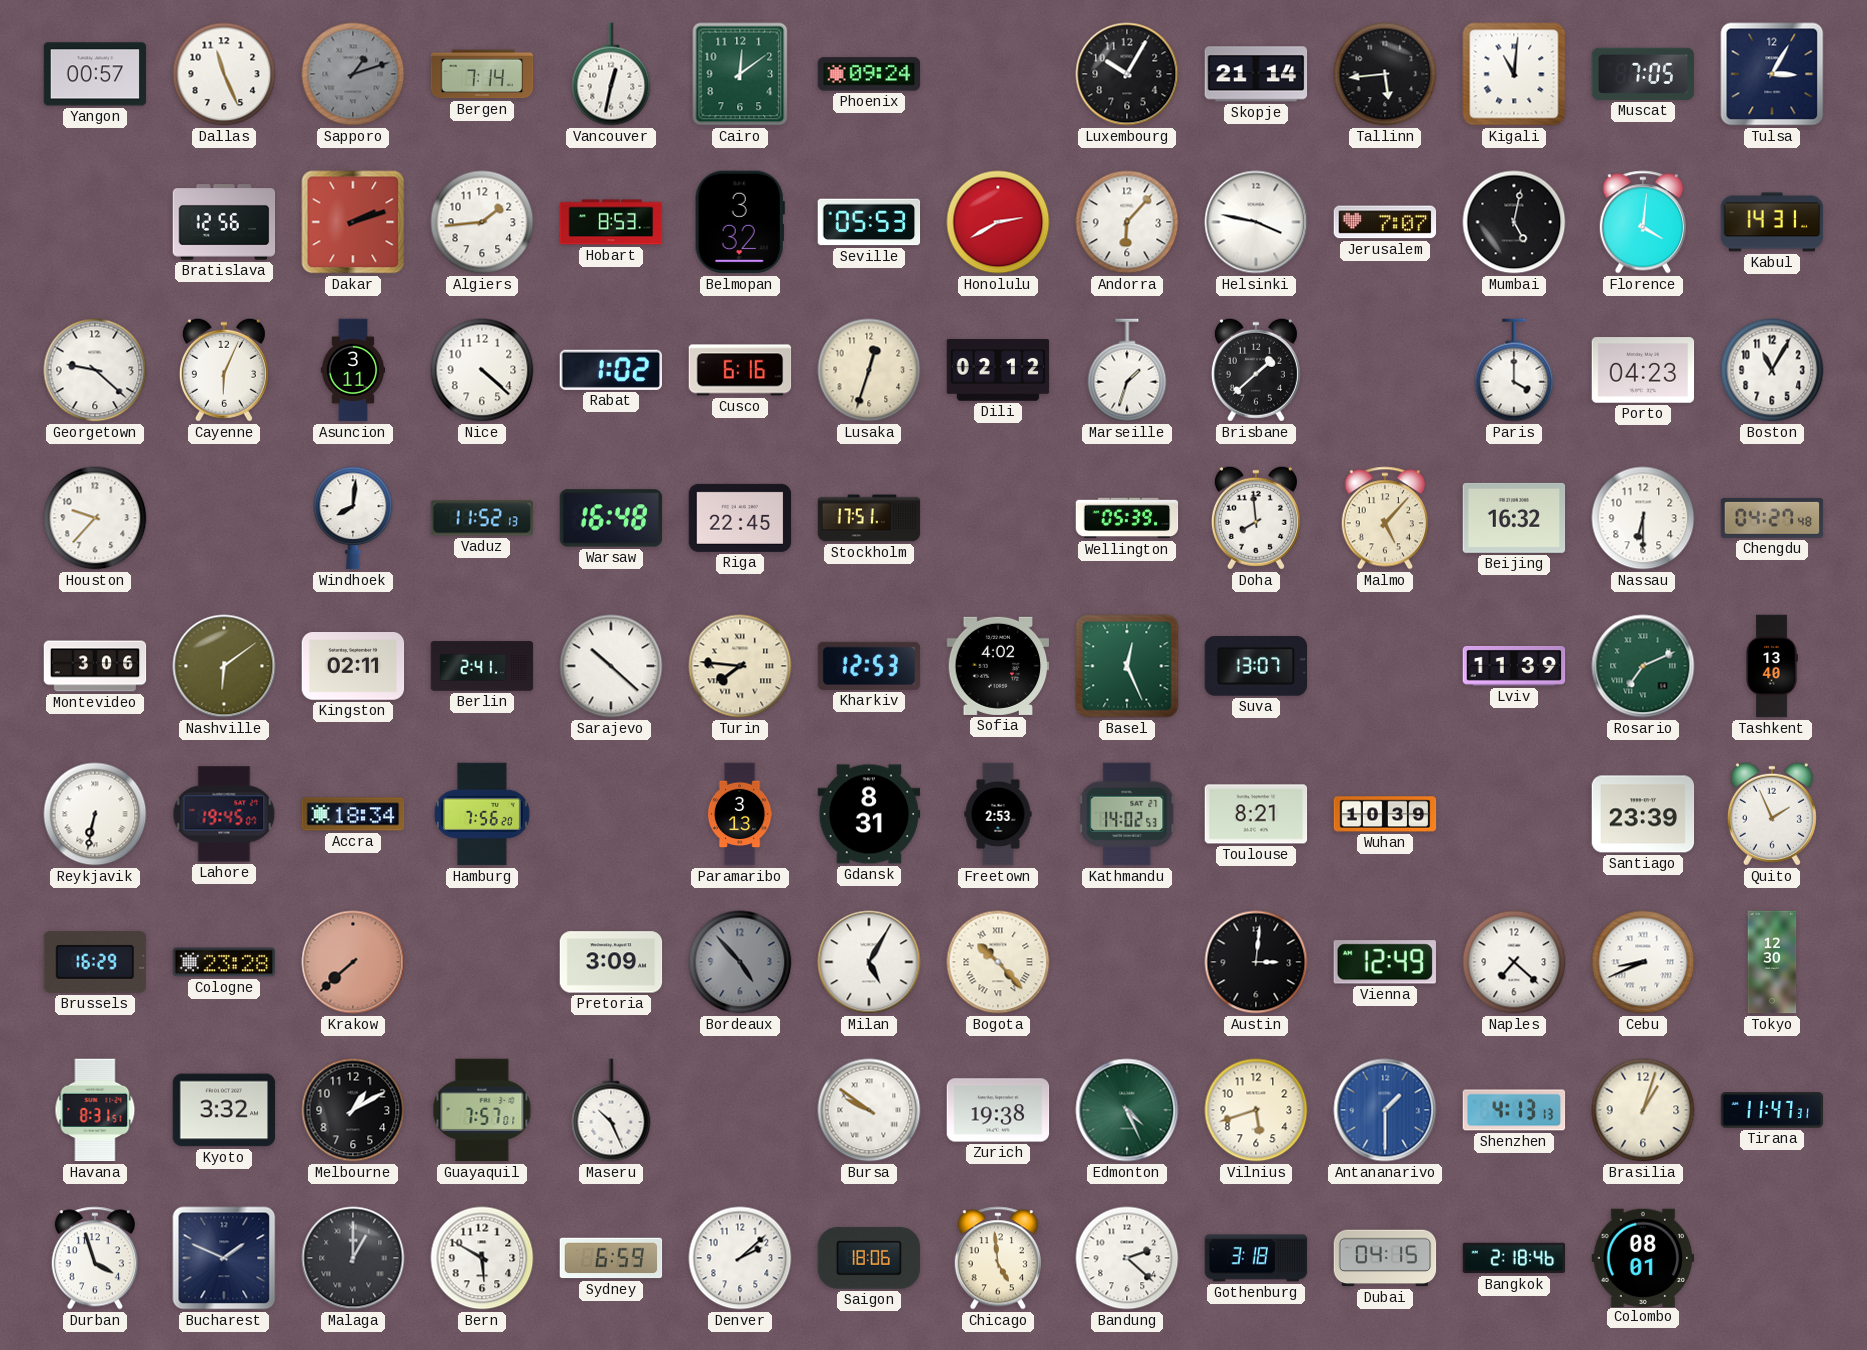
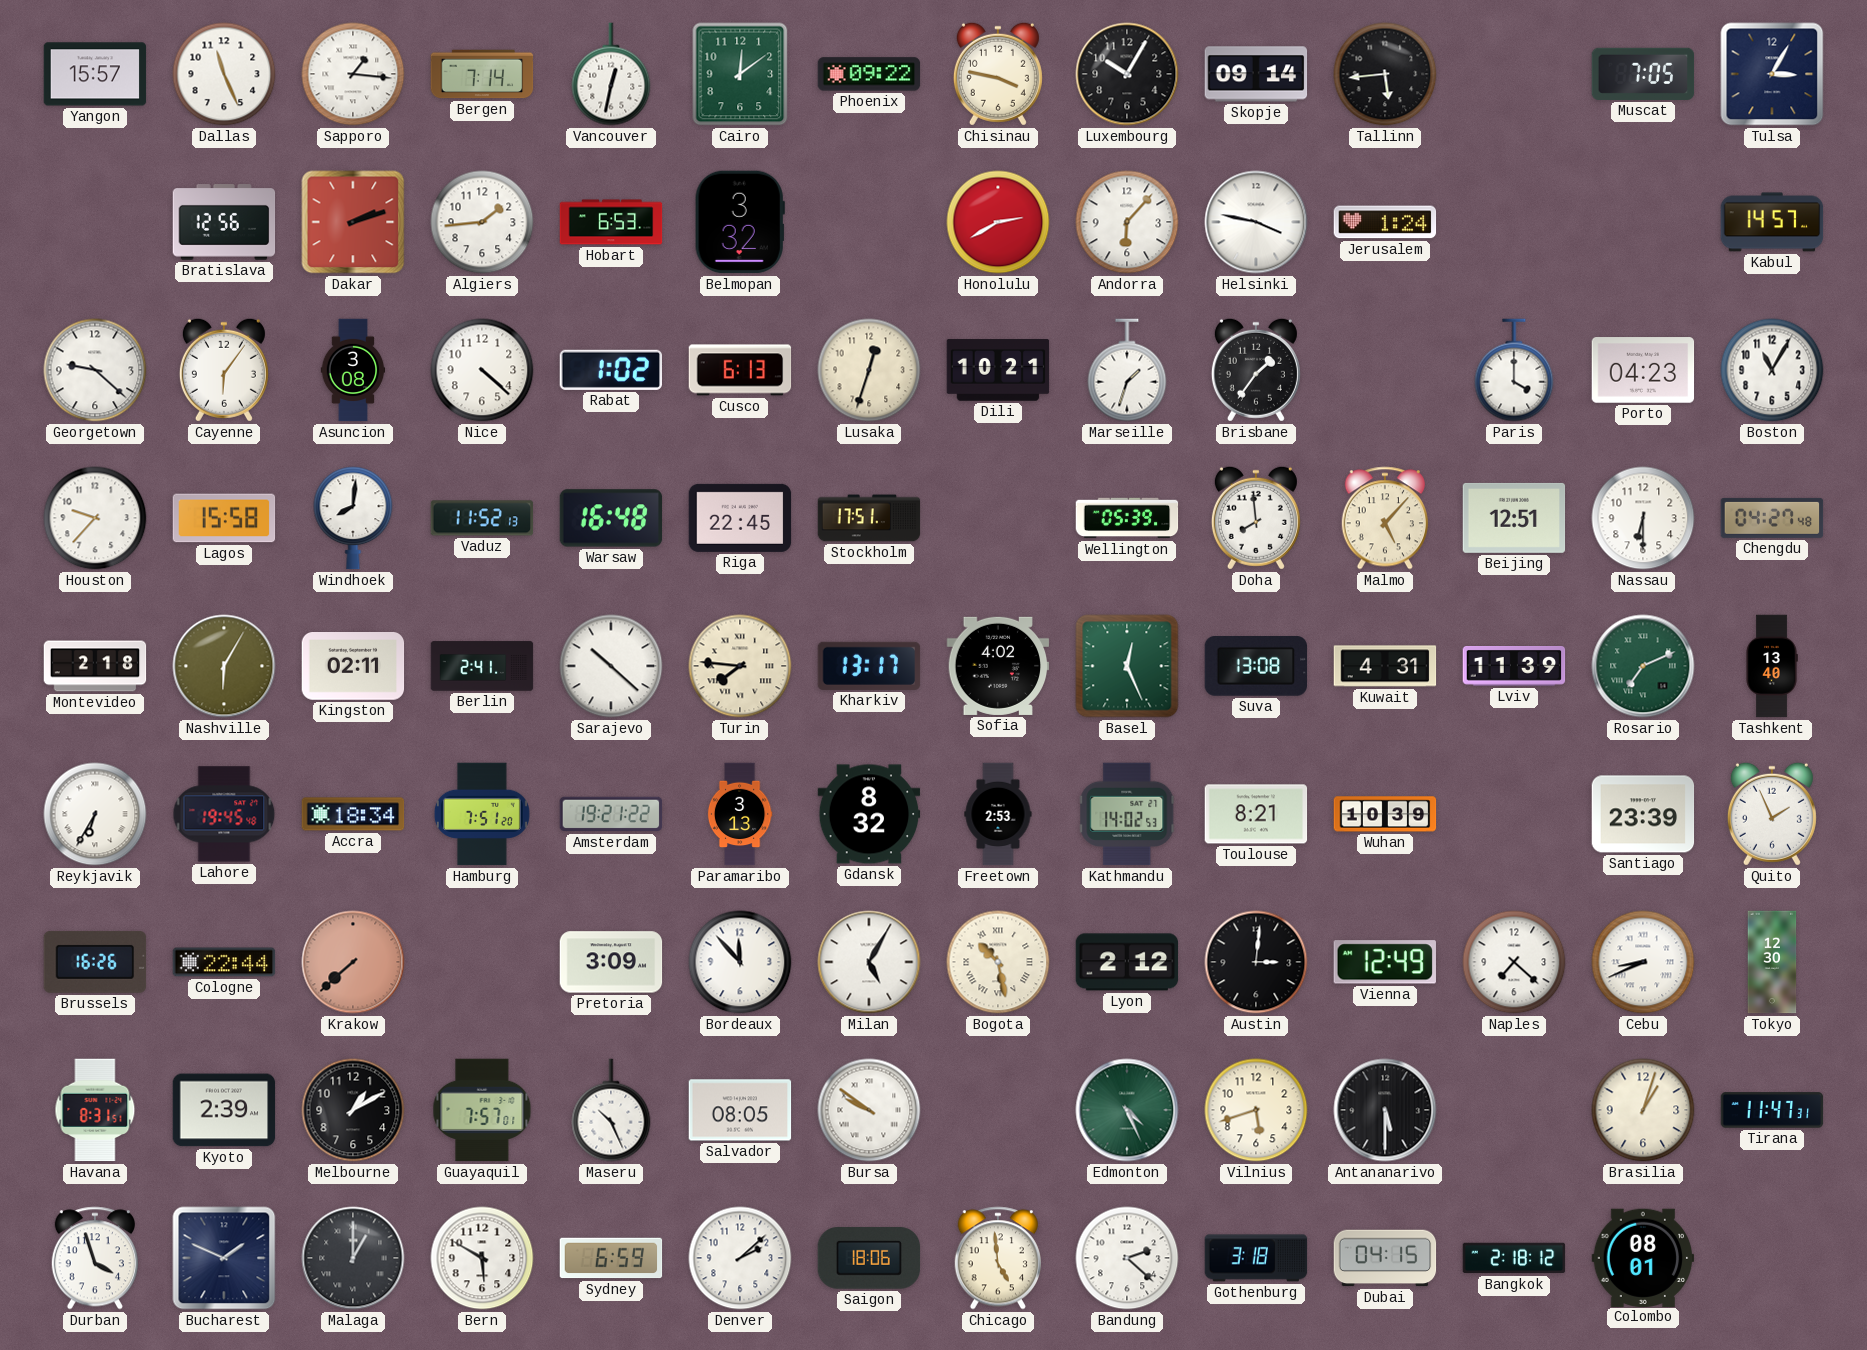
Yangon: 00:57 -> 15:57
Sapporo: 1:12 -> 1:16
Sapporo dial: grey -> white
Phoenix: 09:24 -> 09:22
Chisinau: none -> 3:47
Skopje: 21:14 -> 09:14
Kigali: 11:01 -> none
Hobart: 8:53 -> 6:53
Seville: 05:53 -> none
Jerusalem: 7:07 -> 1:24
Mumbai: 5:02 -> none
Florence: 4:01 -> none
Kabul: 14:31 -> 14:57
Cayenne: 6:04 -> 6:06
Asuncion: 3:11 -> 3:08
Cusco: 6:16 -> 6:13
Dili: 02:12 -> 10:21
Brisbane: 1:38 -> 1:36
Lagos: none -> 15:58
Beijing: 16:32 -> 12:51
Montevideo: 3:06 -> 2:18
Nashville: 6:09 -> 6:05
Kharkiv: 12:53 -> 13:17
Suva: 13:07 -> 13:08
Kuwait: none -> 4:31
Reykjavik: 6:32 -> 6:35
Lahore: 19:45:07 -> 19:45:48
Hamburg: 7:56 -> 7:51
Amsterdam: none -> 19:21
Gdansk: 8:31 -> 8:32
Brussels: 16:29 -> 16:26
Cologne: 23:28 -> 22:44
Bordeaux: 4:53 -> 11:53
Bordeaux dial: grey -> white
Bogota: 10:23 -> 10:28
Lyon: none -> 2:12
Kyoto: 3:32 -> 2:39
Salvador: none -> 08:05
Zurich: 19:38 -> none
Antananarivo: 1:30 -> 5:30
Antananarivo dial: blue -> black
Shenzhen: 4:13 -> none
Bangkok: 2:18:46 -> 2:18:12
